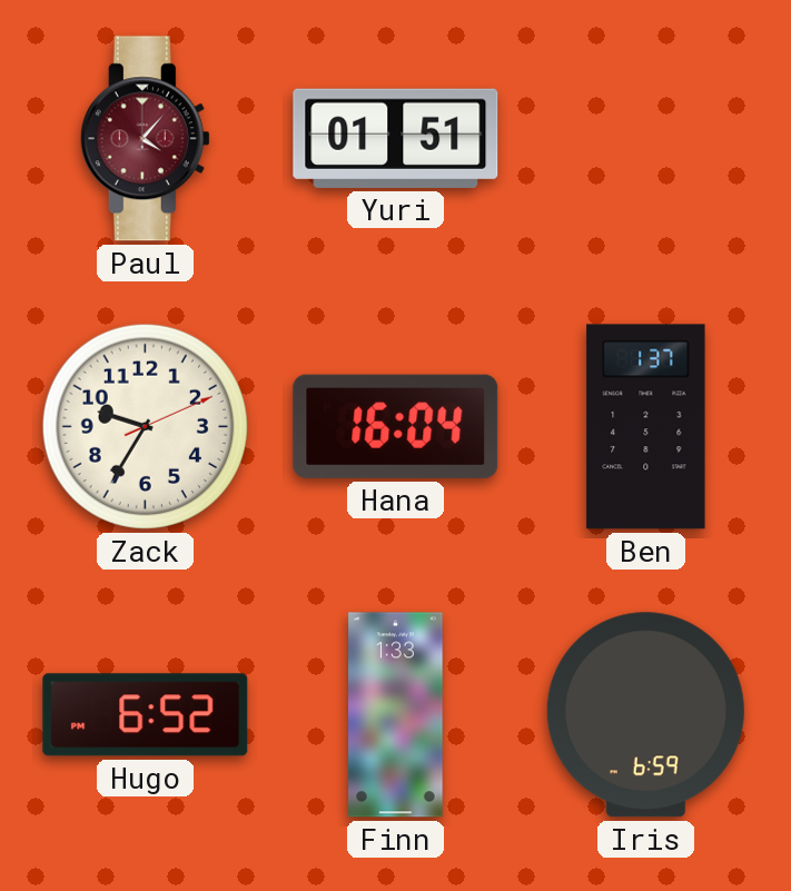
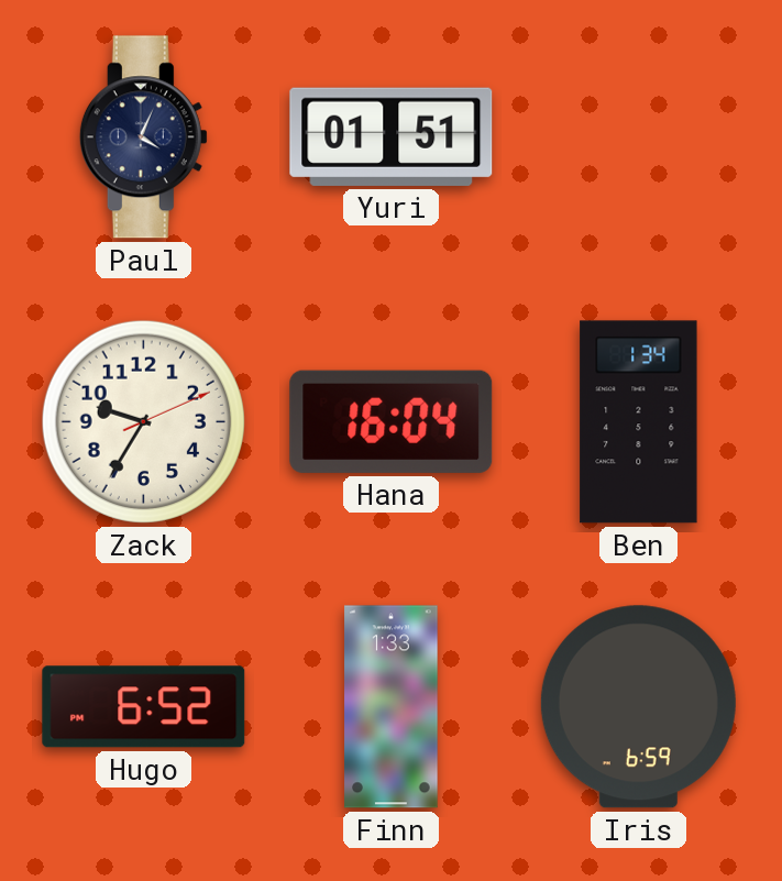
Paul: 4:07 -> 4:04
Paul dial: burgundy -> navy
Ben: 1:37 -> 1:34
